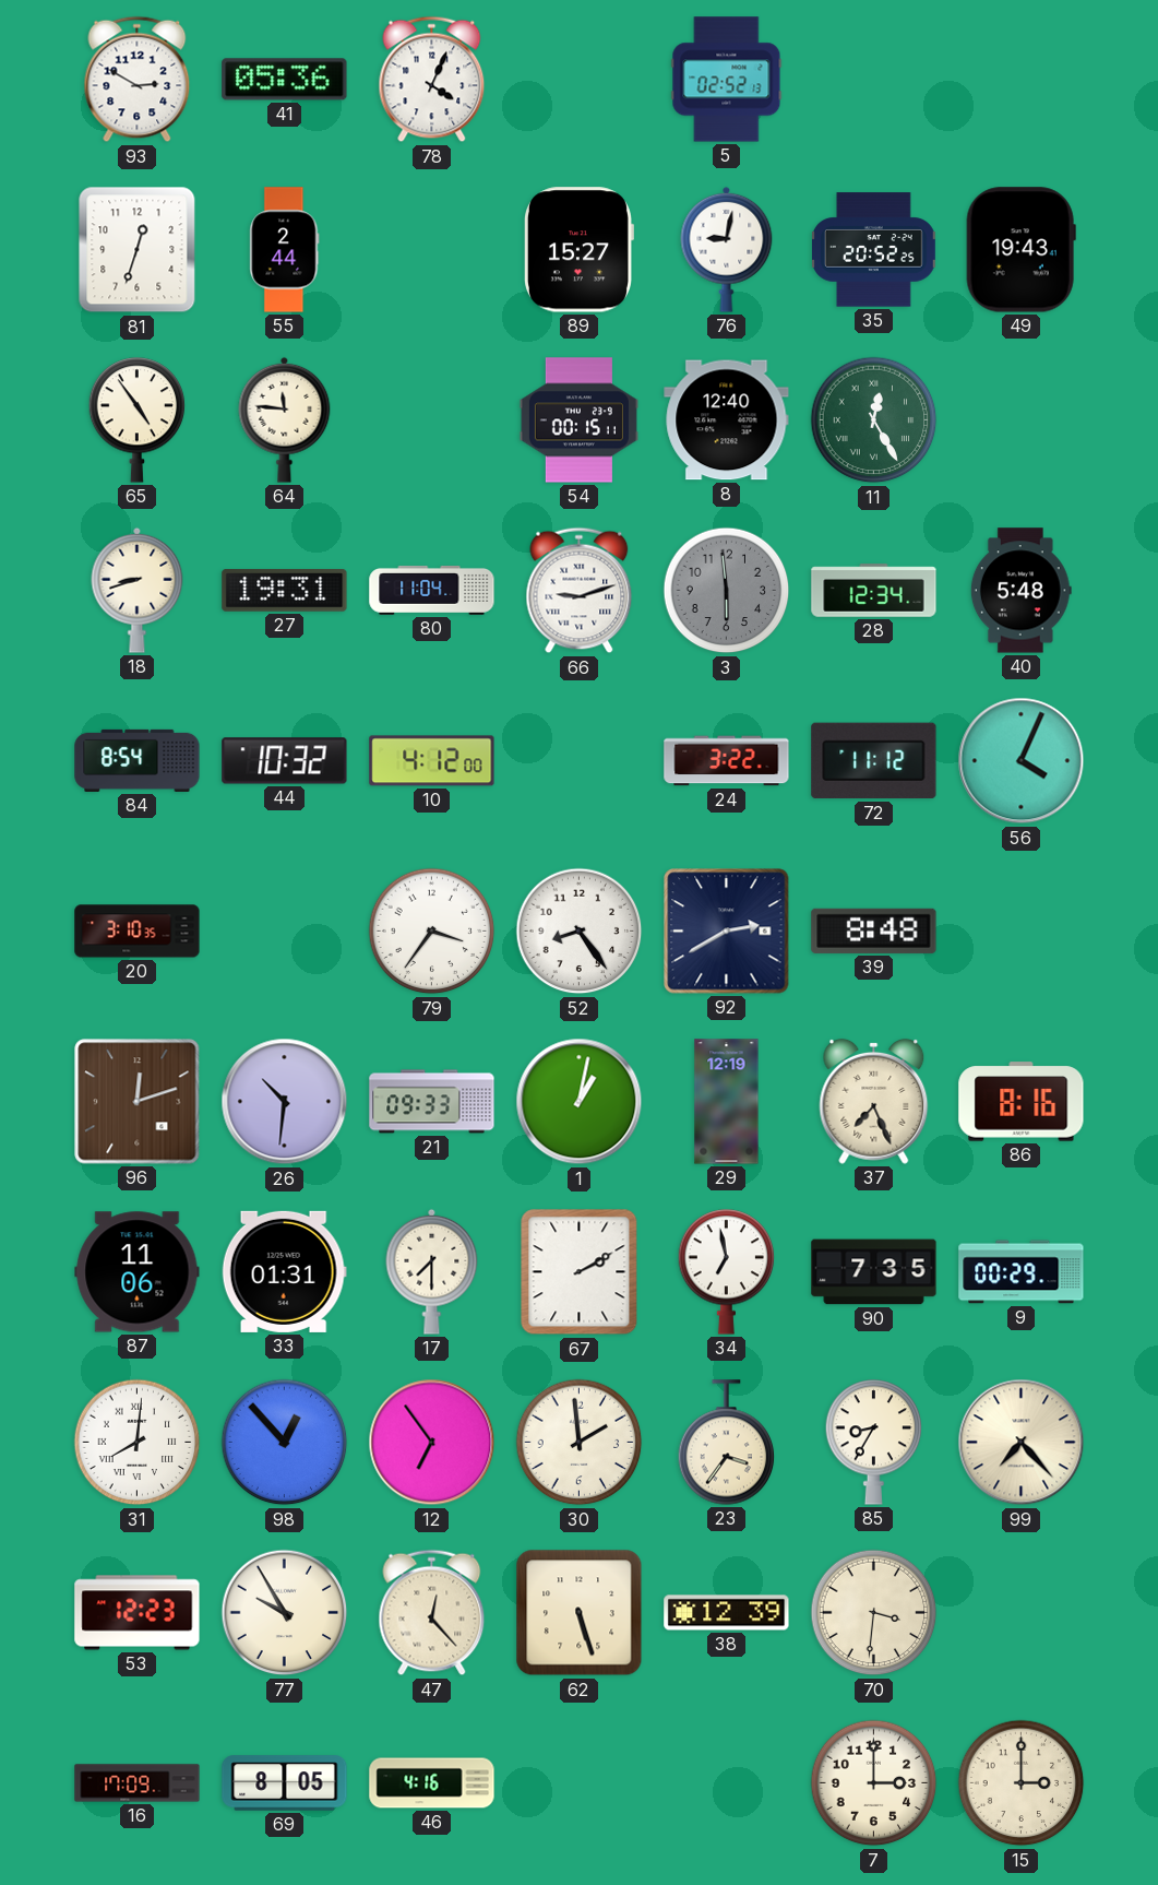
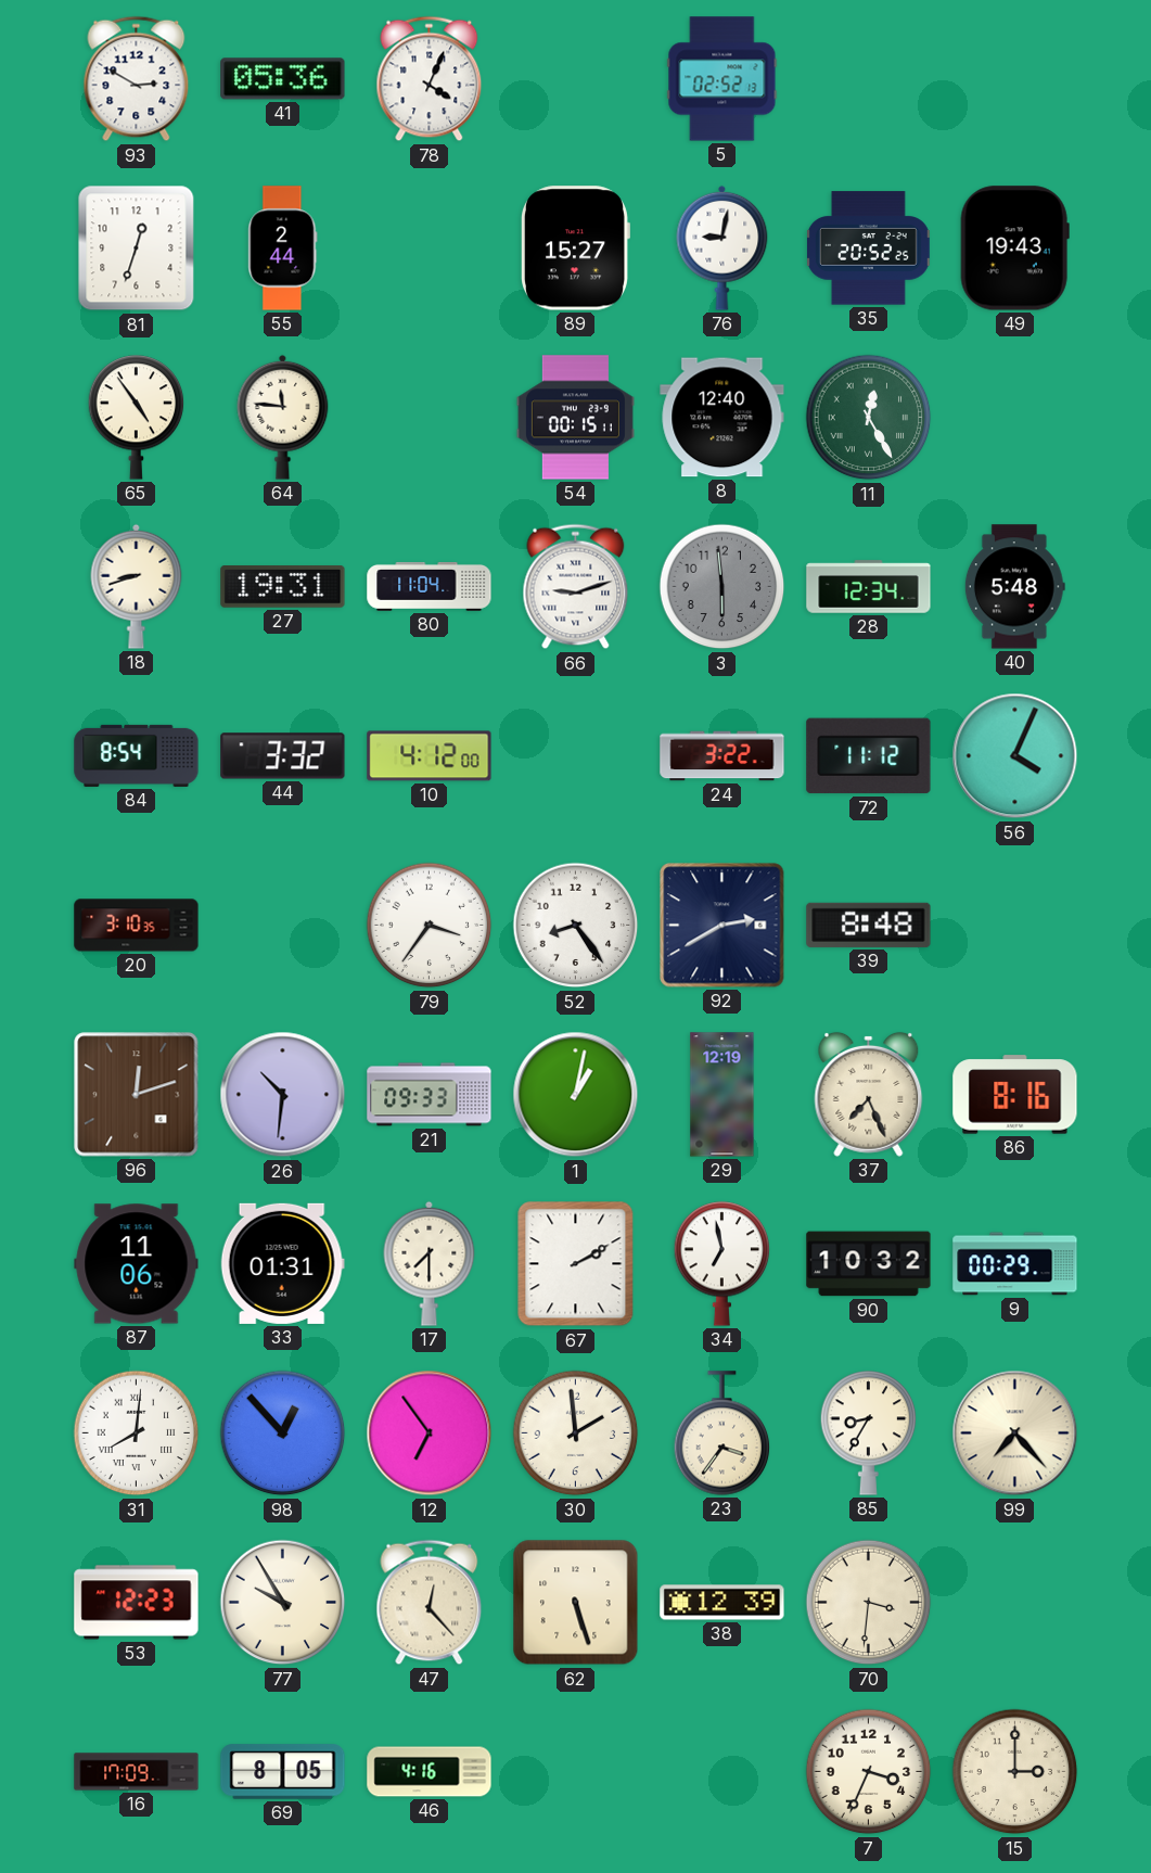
44: 10:32 -> 3:32
90: 7:35 -> 10:32
7: 3:00 -> 3:34
